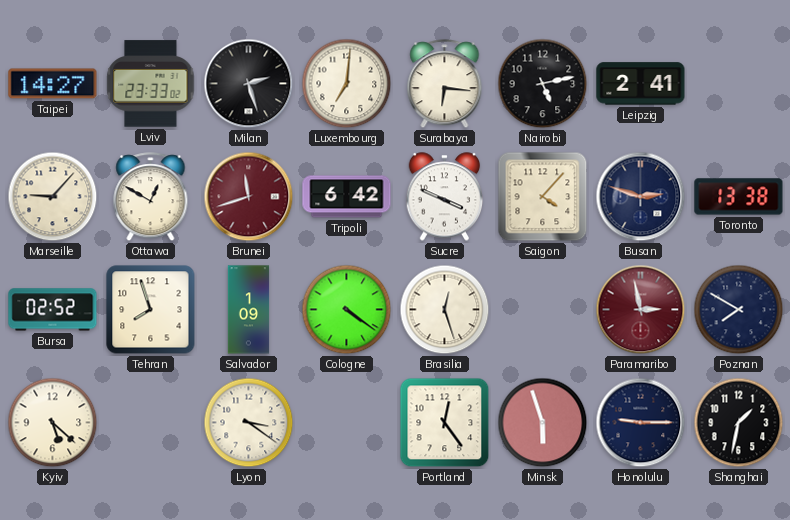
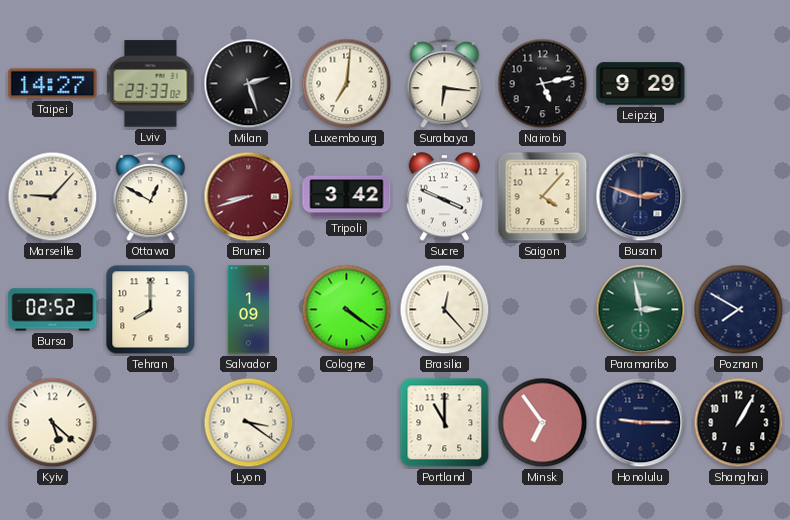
Leipzig: 2:41 -> 9:29
Brunei: 11:42 -> 8:42
Tripoli: 6:42 -> 3:42
Toronto: 13:38 -> none
Tehran: 7:57 -> 8:00
Brasilia: 12:27 -> 12:23
Paramaribo dial: burgundy -> green
Portland: 12:24 -> 11:00
Minsk: 5:57 -> 6:54
Shanghai: 1:32 -> 1:05
